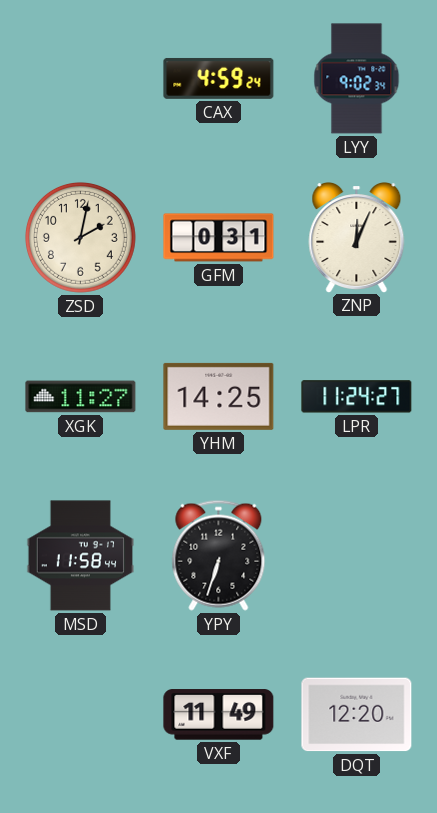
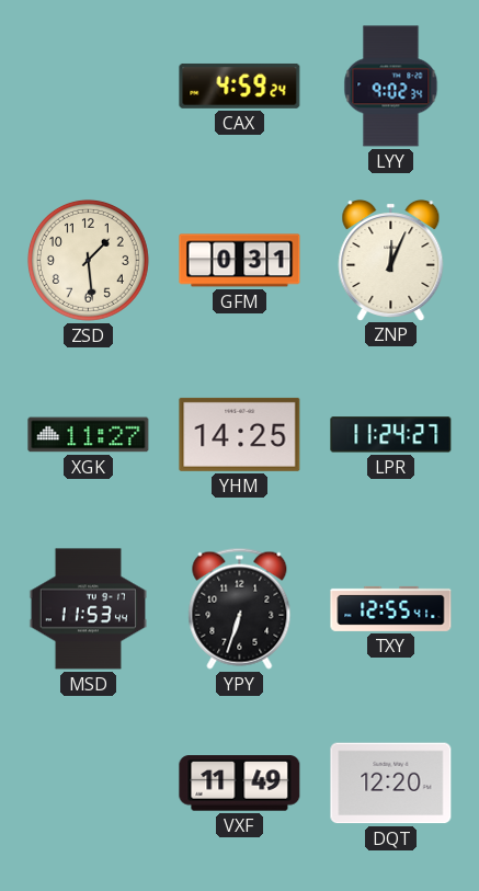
ZSD: 2:02 -> 1:29
MSD: 11:58 -> 11:53
TXY: none -> 12:55
